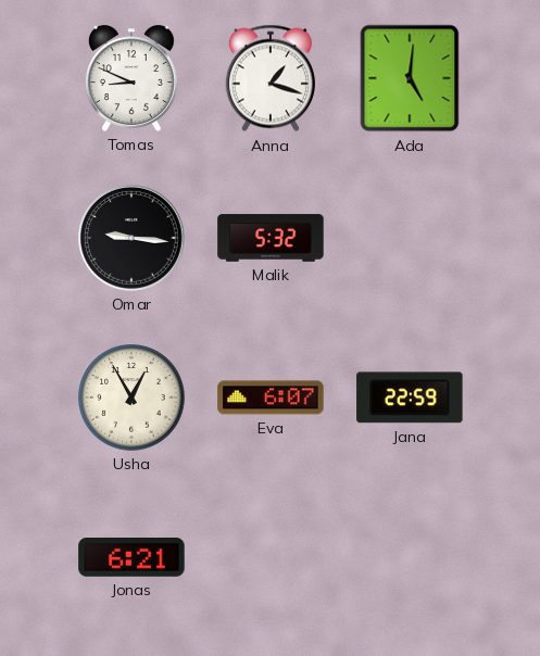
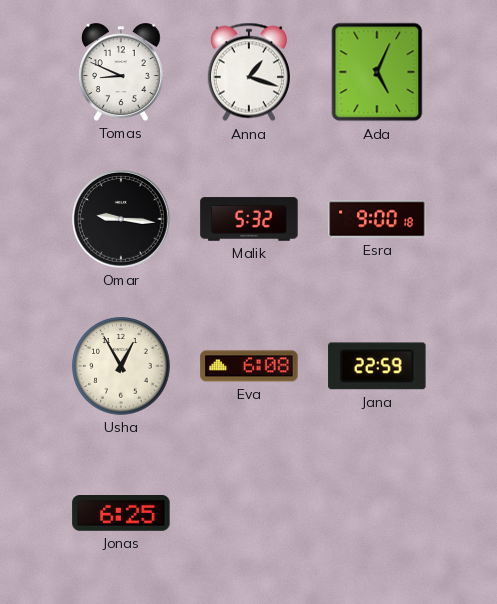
Ada: 5:01 -> 5:04
Esra: none -> 9:00
Eva: 6:07 -> 6:08
Jonas: 6:21 -> 6:25
